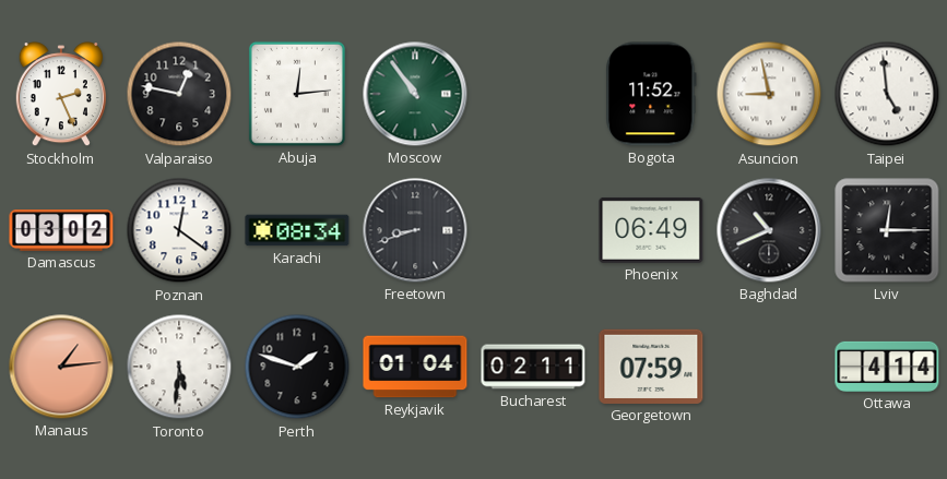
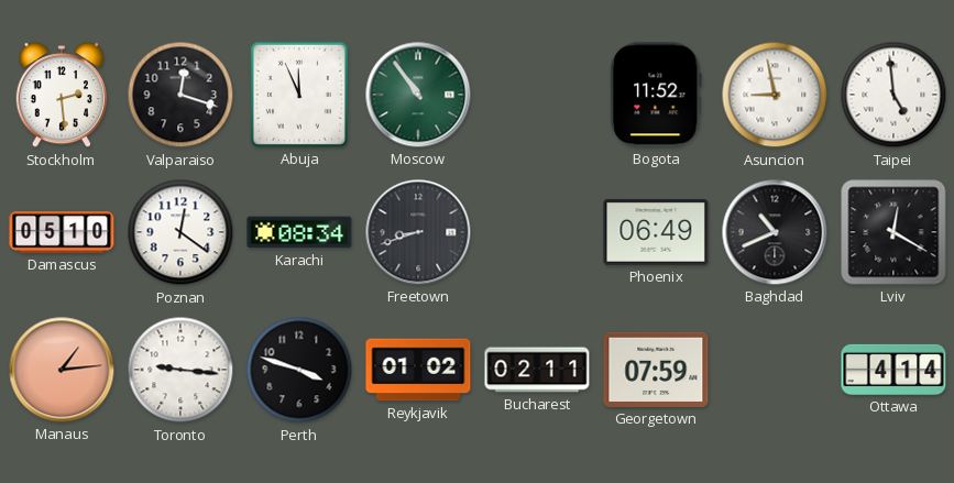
Stockholm: 2:26 -> 2:29
Valparaiso: 12:47 -> 12:18
Abuja: 12:14 -> 11:56
Damascus: 03:02 -> 05:10
Lviv: 12:15 -> 12:20
Toronto: 5:31 -> 9:16
Perth: 1:48 -> 3:48
Reykjavik: 01:04 -> 01:02
